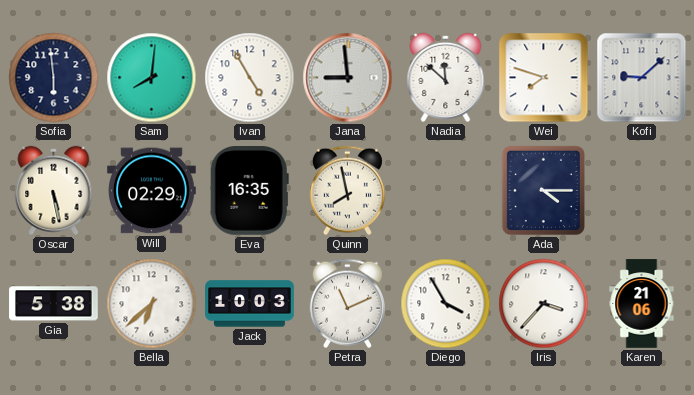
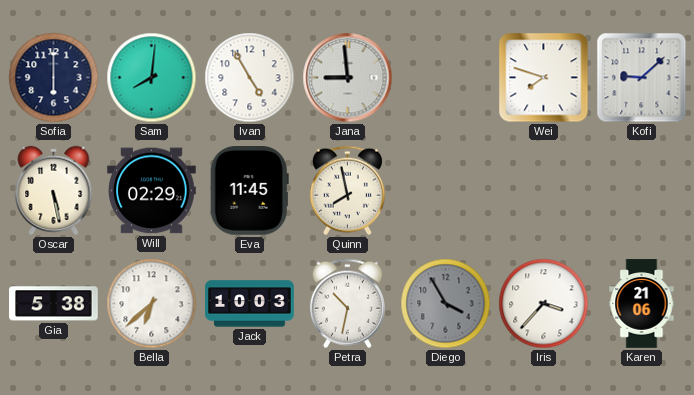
Sofia: 5:59 -> 6:00
Nadia: 11:52 -> none
Eva: 16:35 -> 11:45
Ada: 4:15 -> none
Petra: 11:11 -> 10:32
Diego dial: white -> grey
